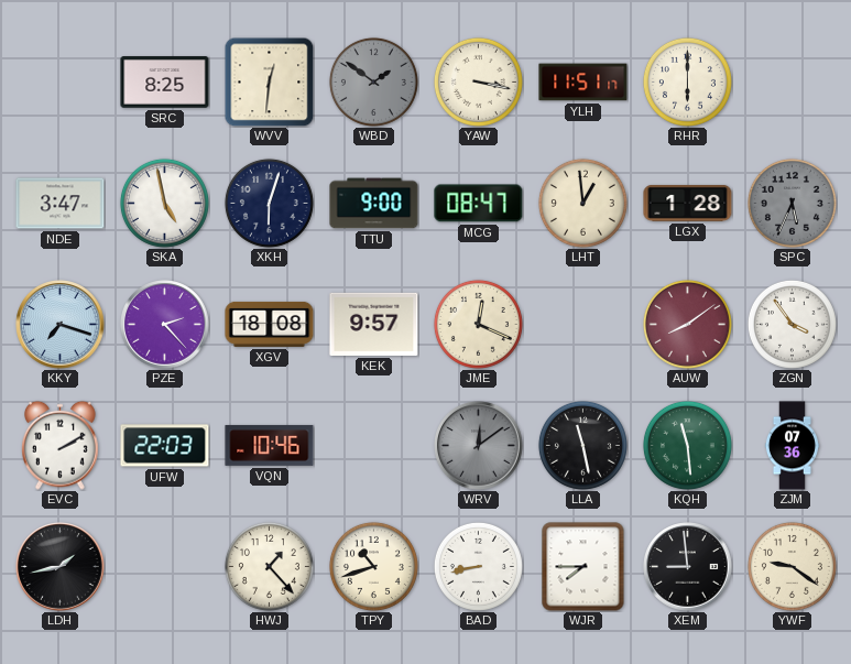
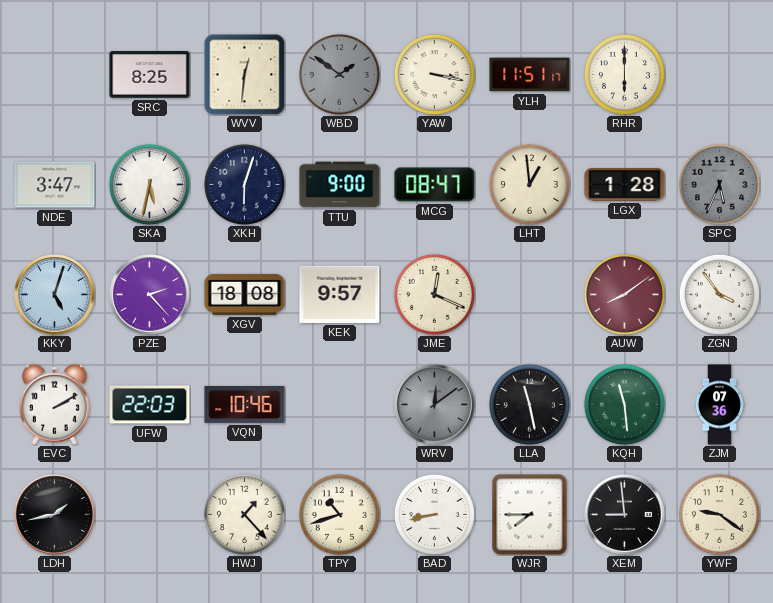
SKA: 4:58 -> 5:32
KKY: 7:18 -> 5:03
